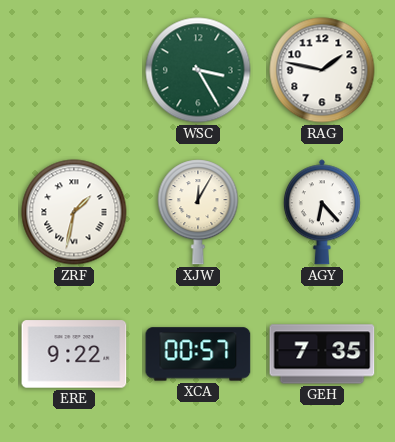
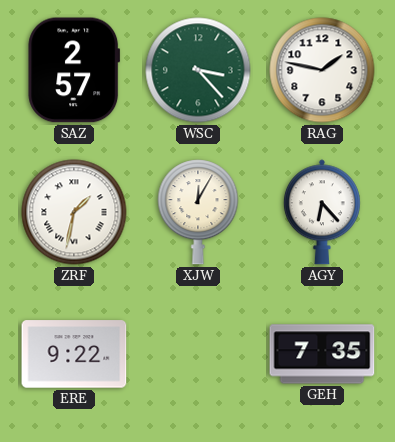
SAZ: none -> 2:57
WSC: 3:25 -> 3:23
XCA: 00:57 -> none
